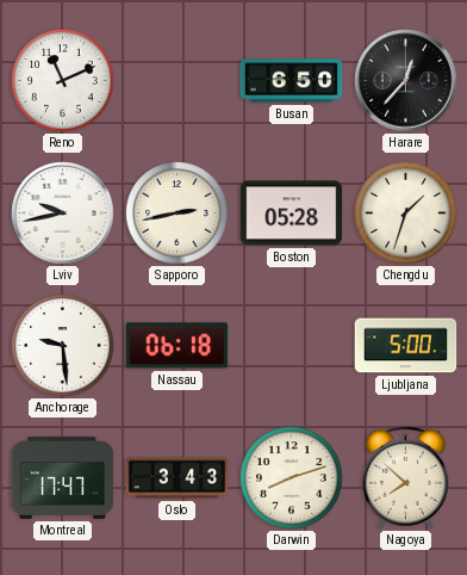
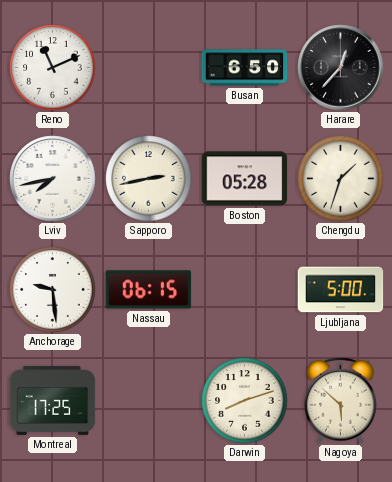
Lviv: 9:43 -> 7:43
Nassau: 06:18 -> 06:15
Montreal: 17:47 -> 17:25
Oslo: 3:43 -> none
Nagoya: 7:52 -> 5:52
